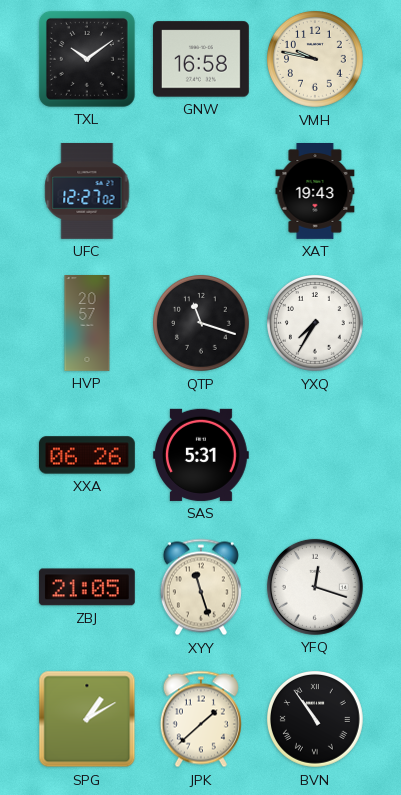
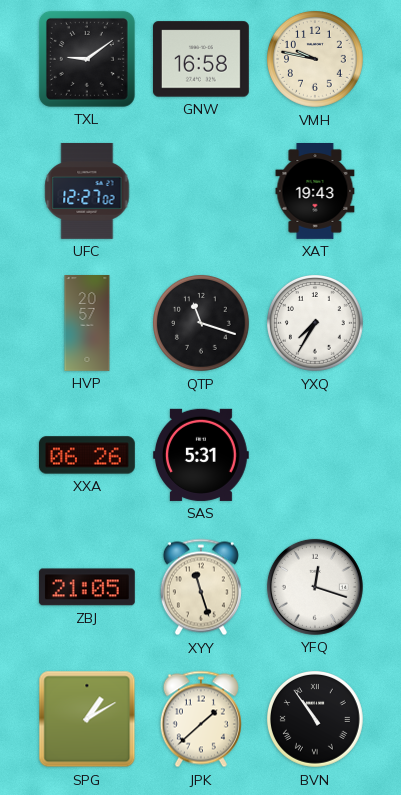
TXL: 10:09 -> 9:09
